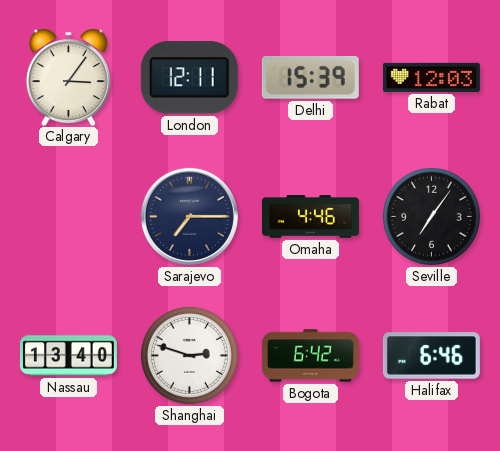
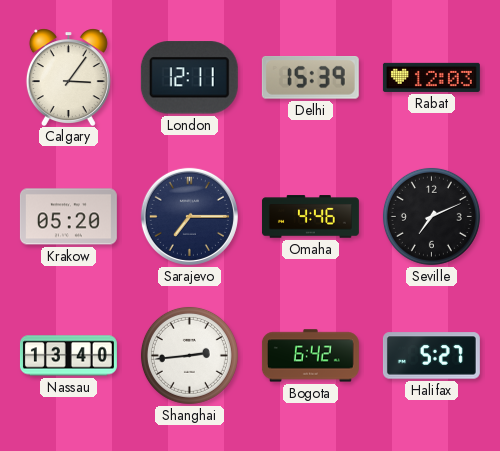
Krakow: none -> 05:20
Seville: 7:06 -> 7:11
Shanghai: 2:48 -> 2:44
Halifax: 6:46 -> 5:27
